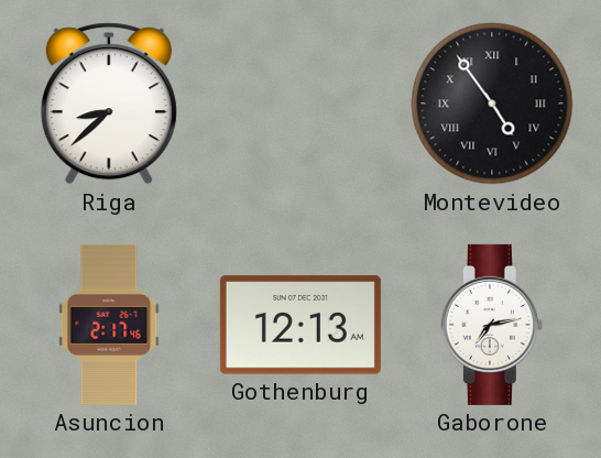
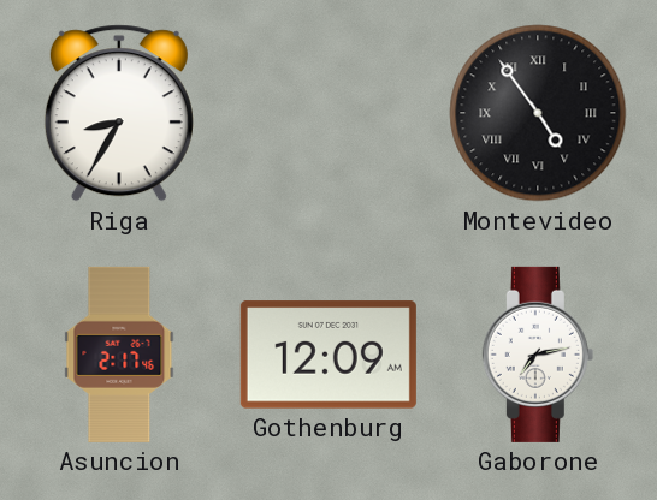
Riga: 8:38 -> 8:35
Gothenburg: 12:13 -> 12:09
